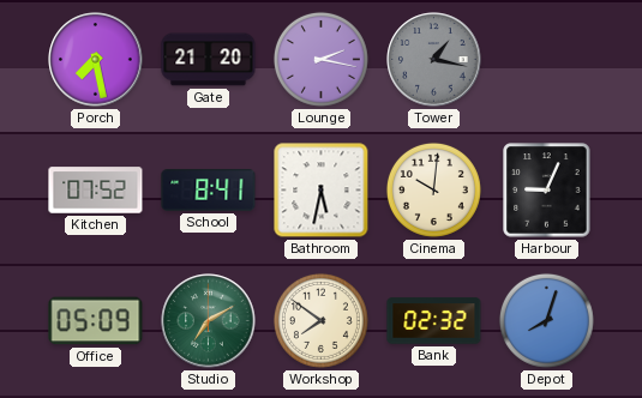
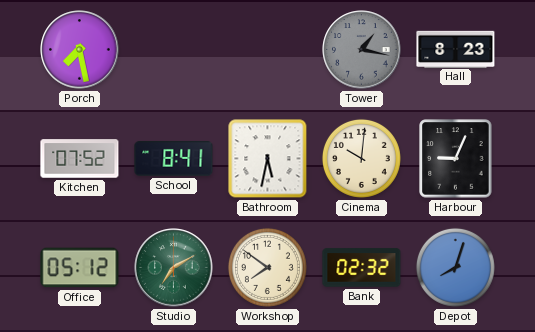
Gate: 21:20 -> none
Lounge: 2:17 -> none
Hall: none -> 8:23
Office: 05:09 -> 05:12
